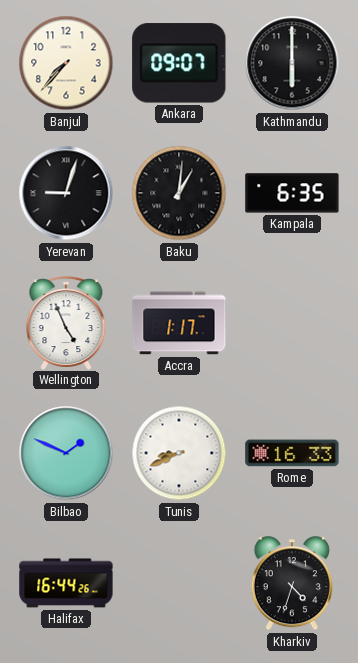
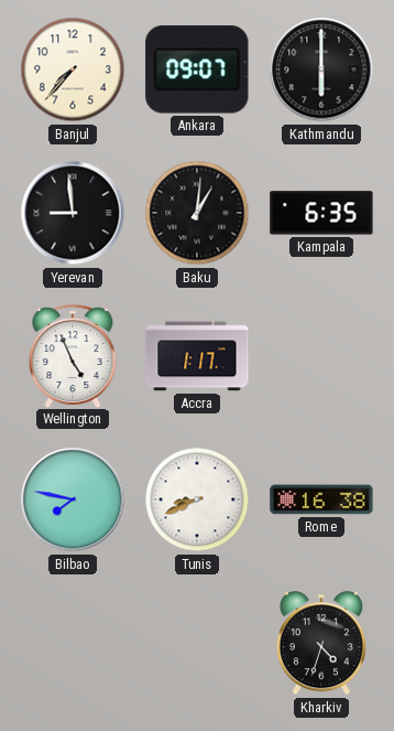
Yerevan: 9:03 -> 8:59
Bilbao: 1:49 -> 7:47
Rome: 16:33 -> 16:38
Halifax: 16:44 -> none
